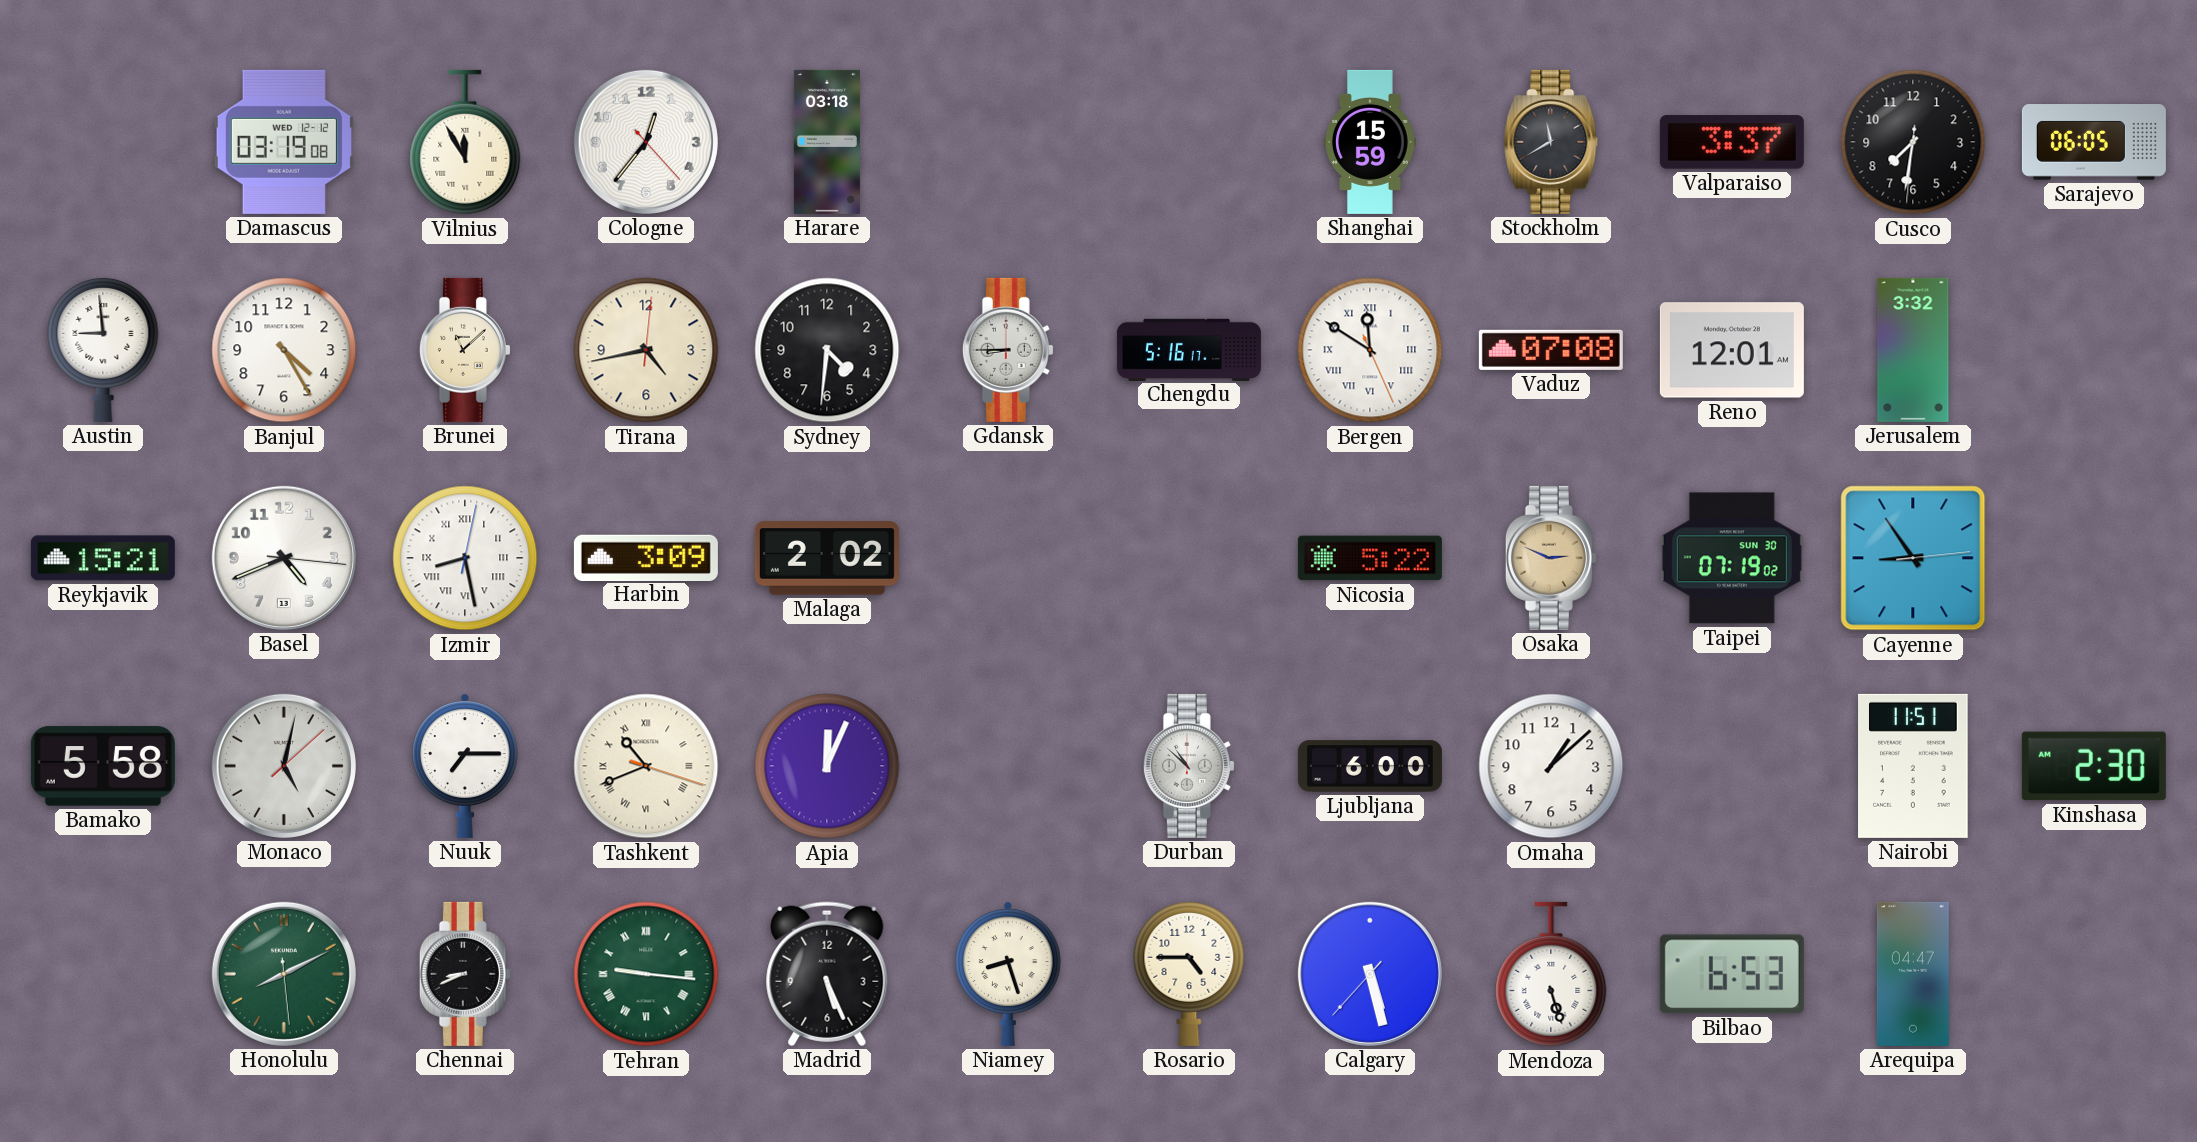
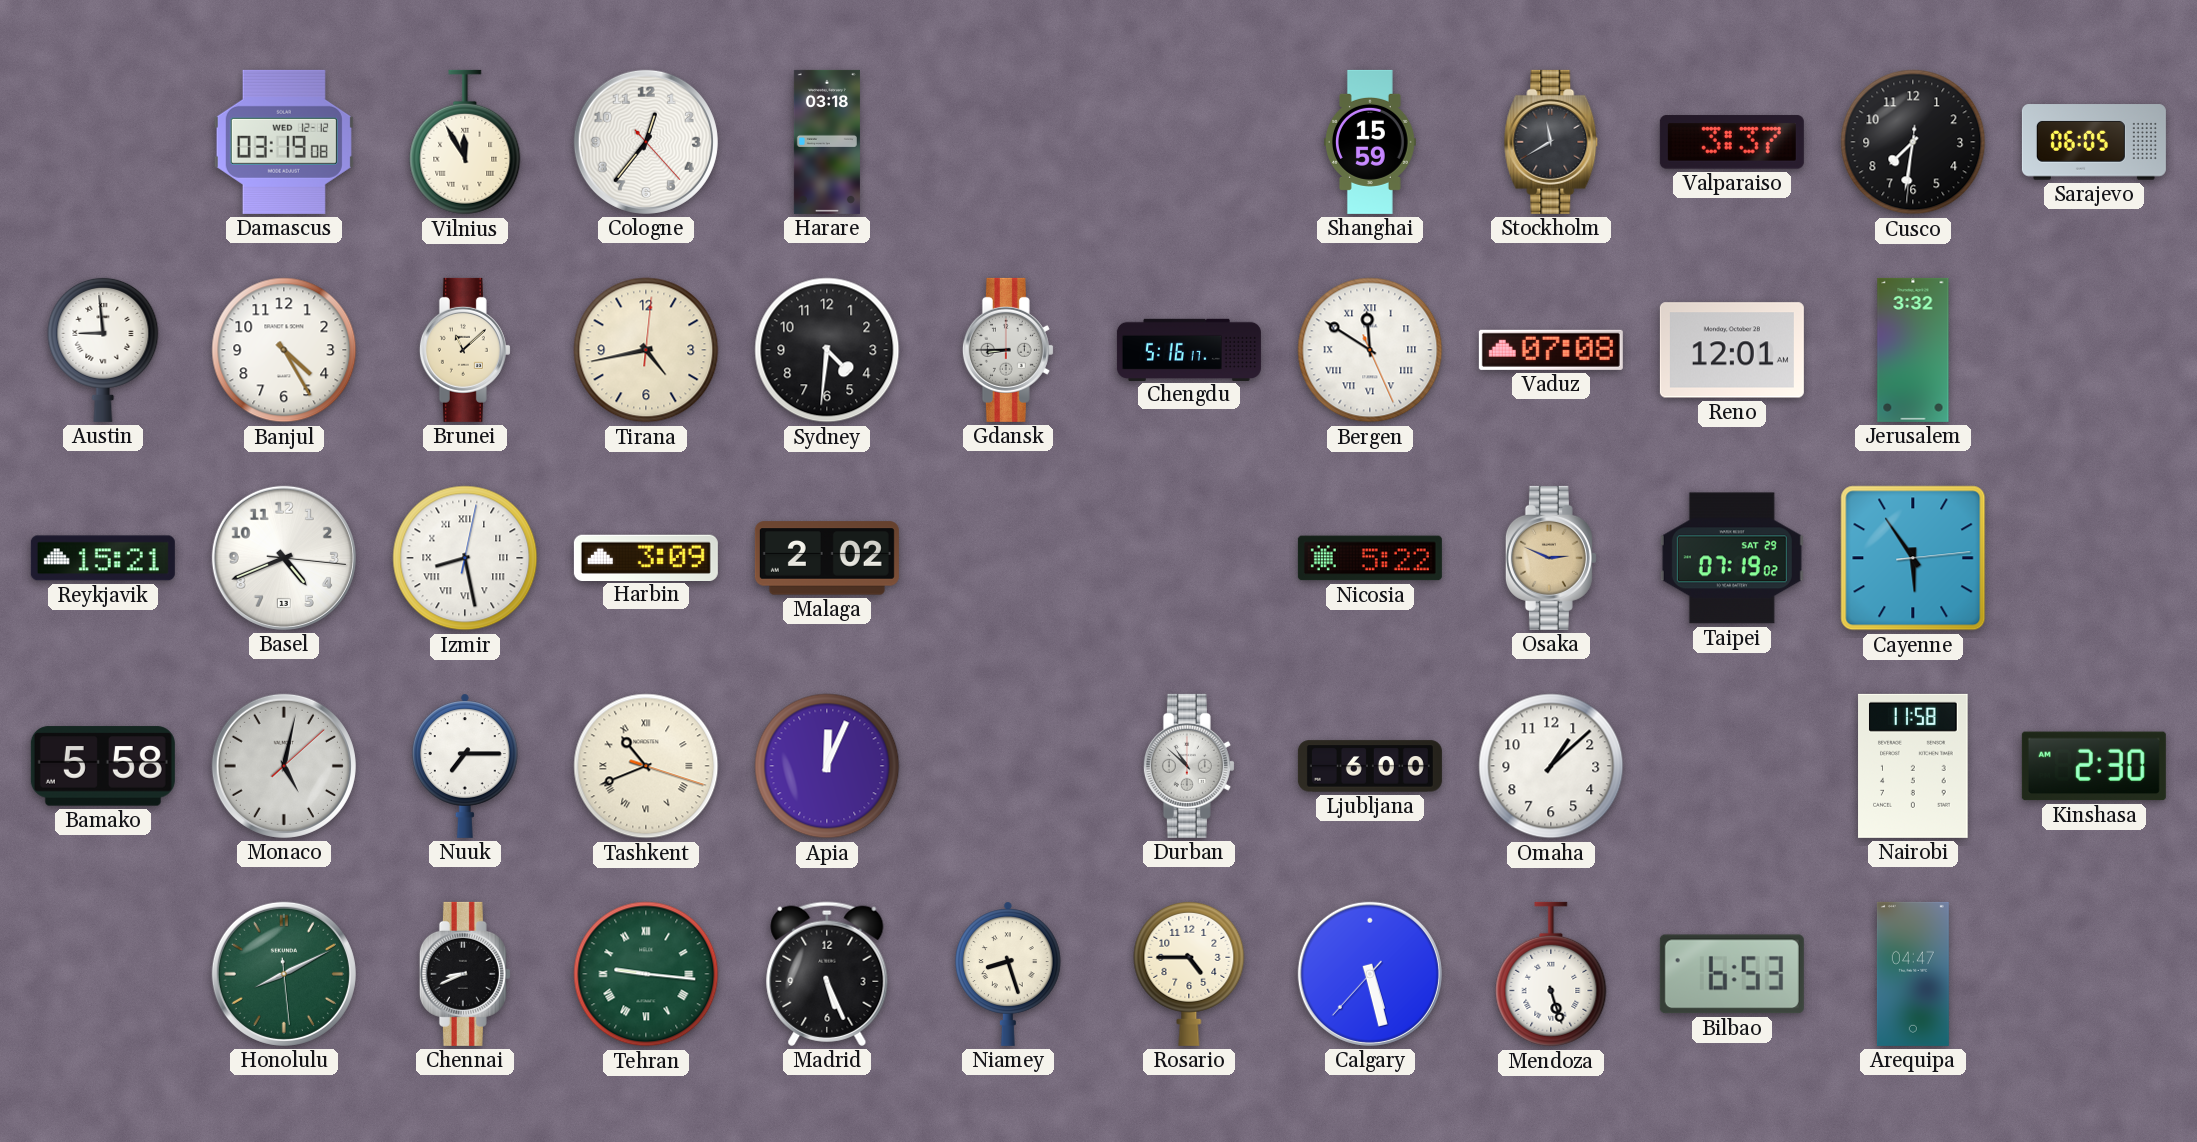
Taipei date: SUN 30 -> SAT 29
Cayenne: 8:54 -> 5:54
Nairobi: 11:51 -> 11:58
